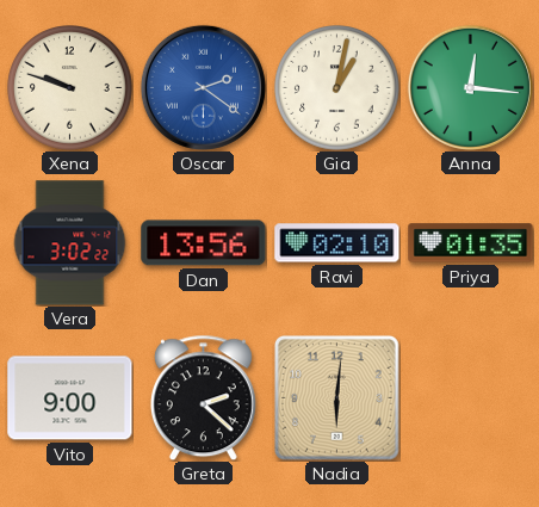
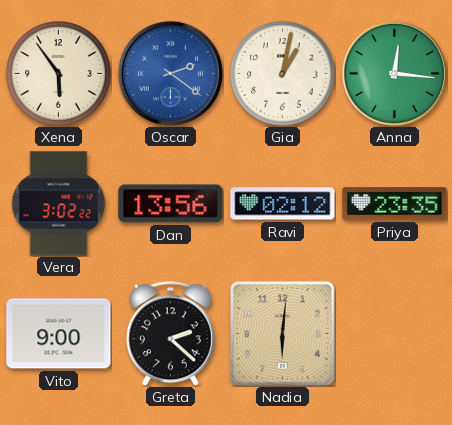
Xena: 9:48 -> 5:54
Ravi: 02:10 -> 02:12
Priya: 01:35 -> 23:35
